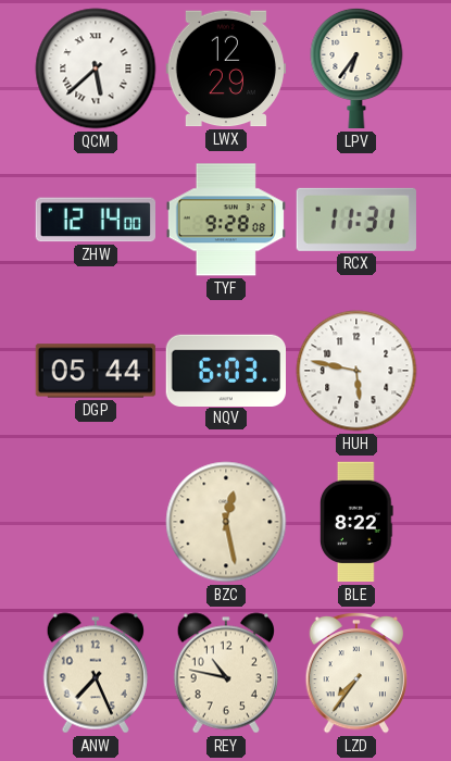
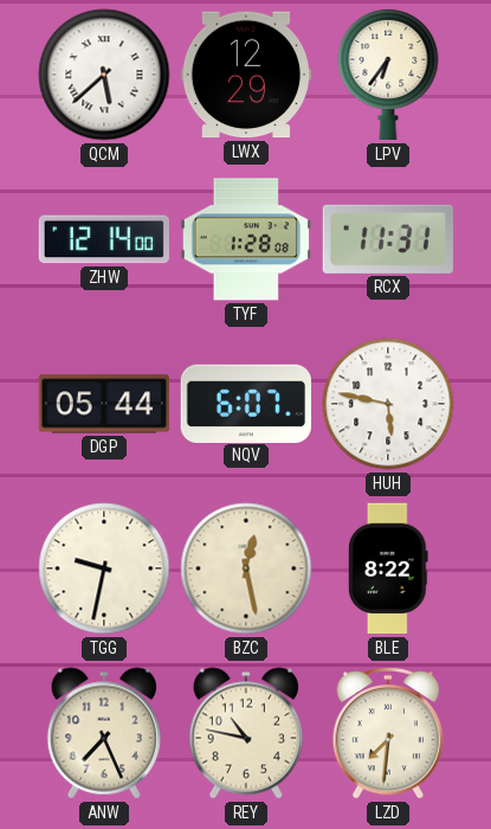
TYF: 9:28 -> 1:28
NQV: 6:03 -> 6:07
TGG: none -> 9:32
LZD: 7:36 -> 7:31
